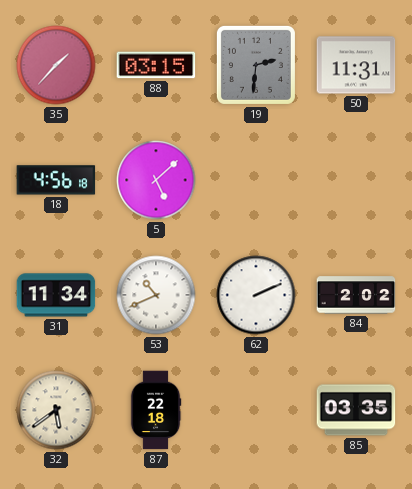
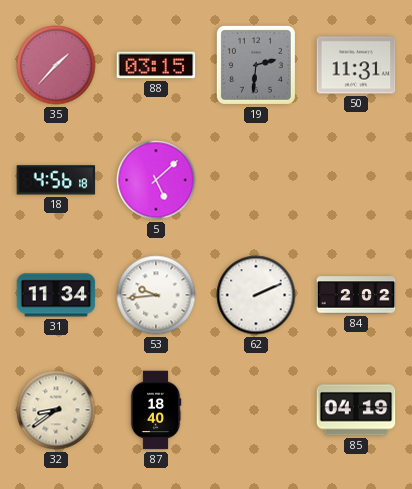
53: 10:41 -> 9:44
32: 5:39 -> 8:39
87: 22:18 -> 18:40
85: 03:35 -> 04:19
